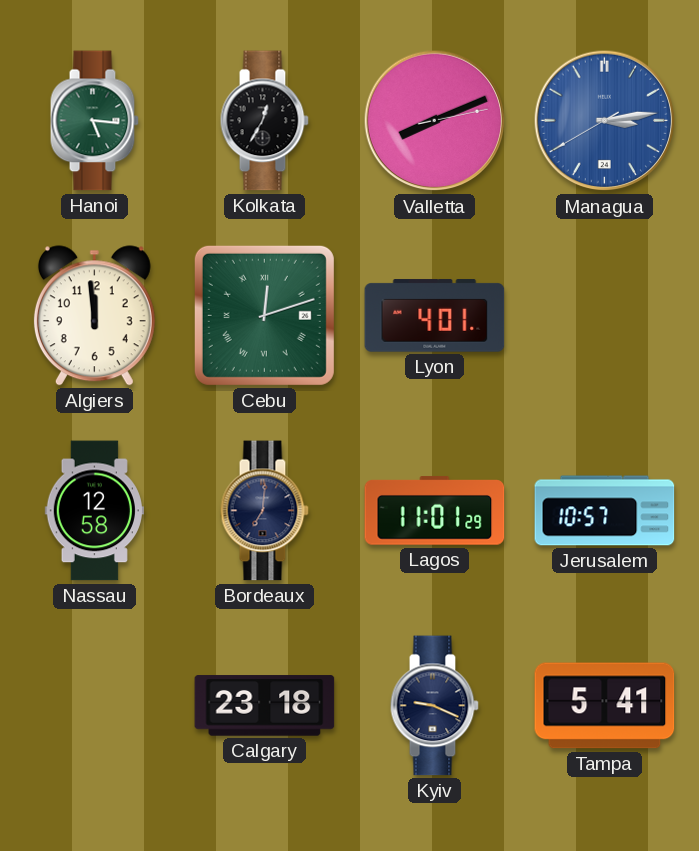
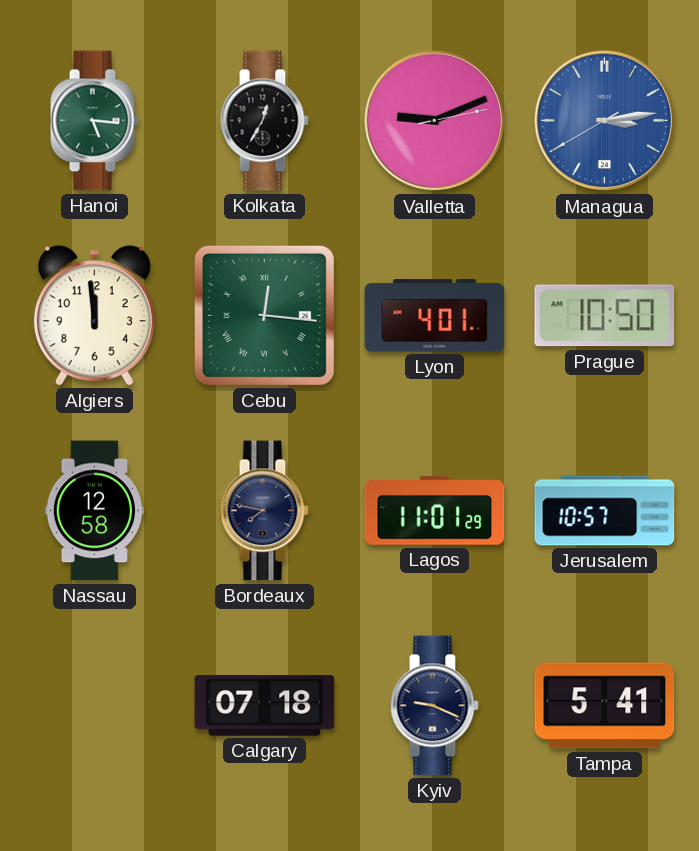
Valletta: 8:11 -> 9:11
Cebu: 12:12 -> 12:16
Prague: none -> 10:50
Bordeaux: 7:01 -> 7:47
Calgary: 23:18 -> 07:18
